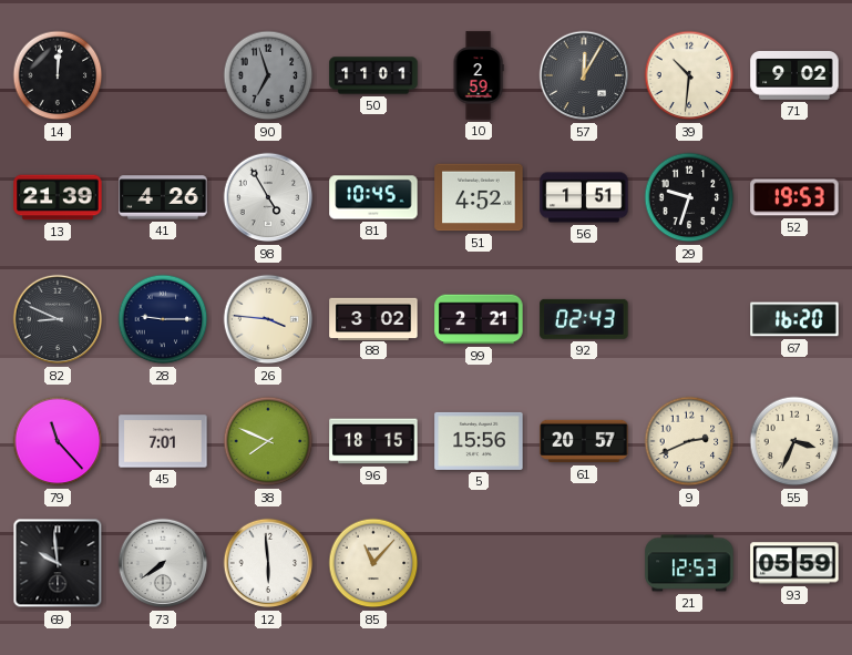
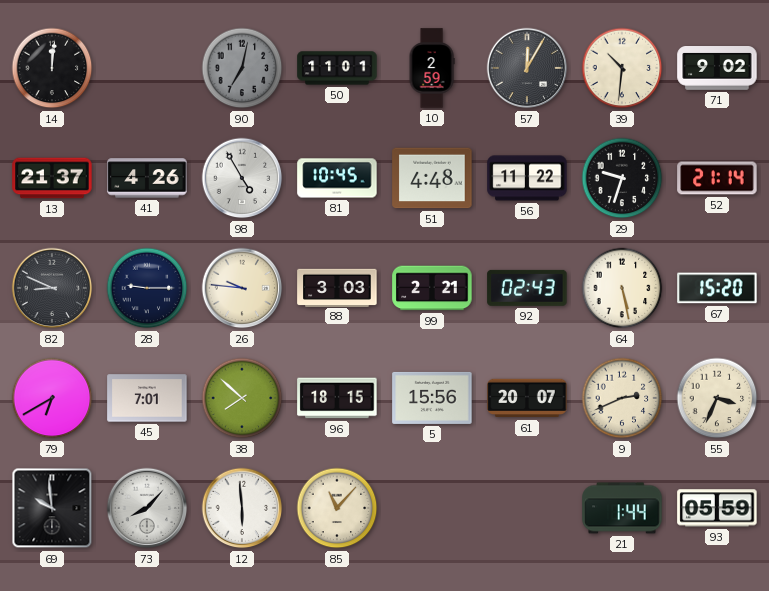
90: 6:57 -> 7:02
13: 21:39 -> 21:37
51: 4:52 -> 4:48
56: 1:51 -> 11:22
52: 19:53 -> 21:14
26: 3:46 -> 9:46
88: 3:02 -> 3:03
64: none -> 5:28
67: 16:20 -> 15:20
79: 11:23 -> 6:40
38: 7:49 -> 7:52
61: 20:57 -> 20:07
73: 7:39 -> 8:07
21: 12:53 -> 1:44
